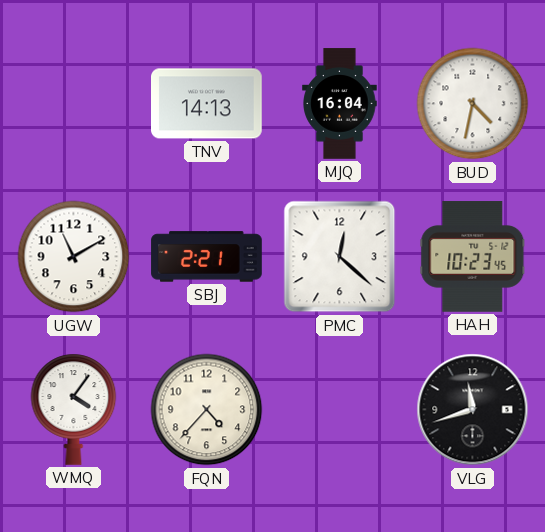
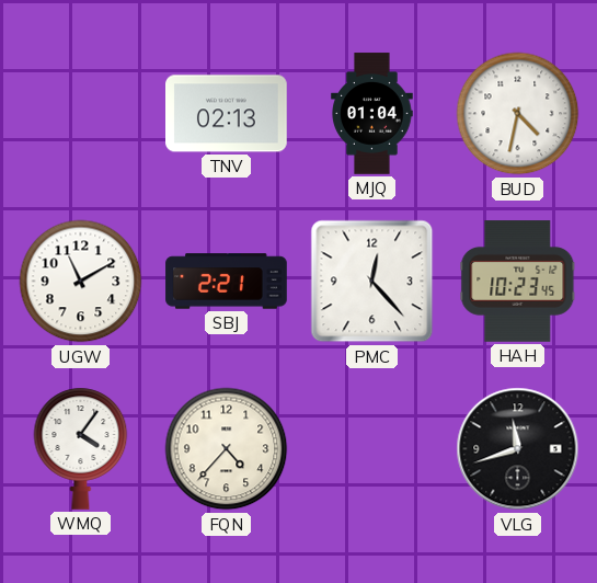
TNV: 14:13 -> 02:13
MJQ: 16:04 -> 01:04
PMC: 12:22 -> 12:23
